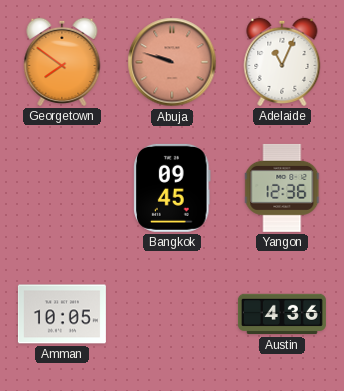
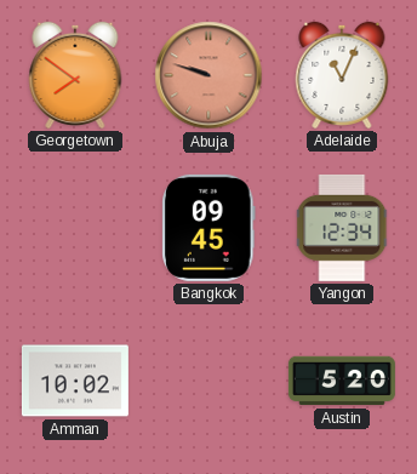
Yangon: 12:36 -> 12:34
Amman: 10:05 -> 10:02
Austin: 4:36 -> 5:20
